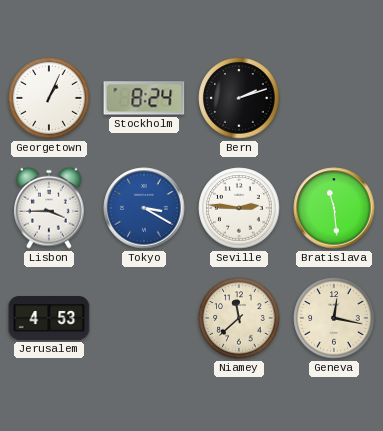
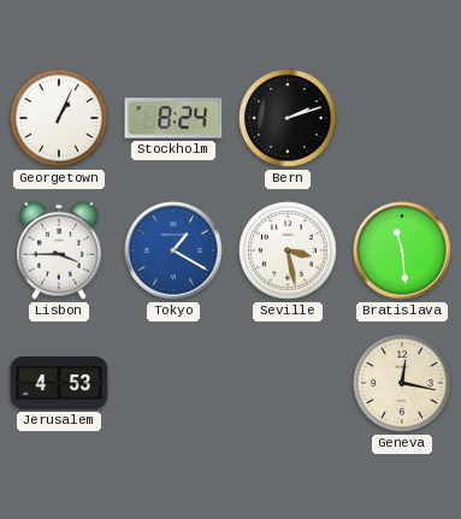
Tokyo: 3:20 -> 1:20
Seville: 2:46 -> 3:28
Niamey: 11:38 -> none
